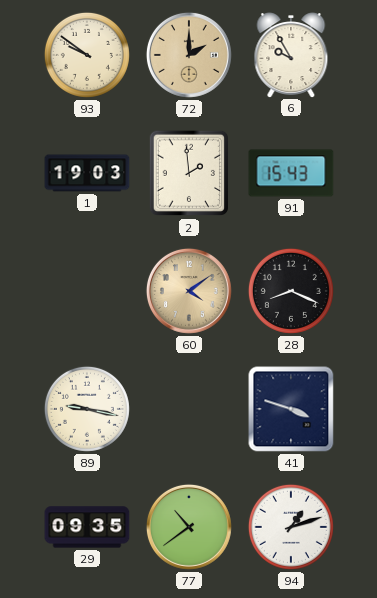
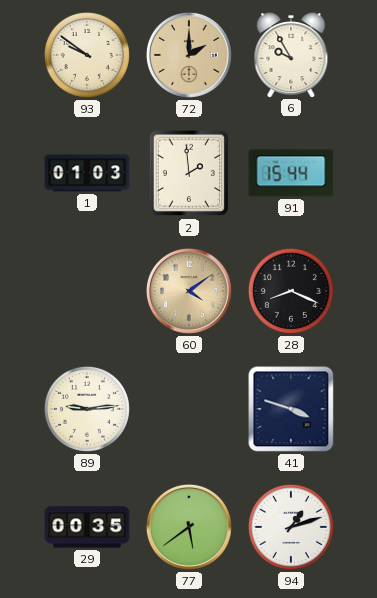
1: 19:03 -> 01:03
91: 15:43 -> 15:44
89: 9:17 -> 9:14
29: 09:35 -> 00:35
77: 10:39 -> 5:39
